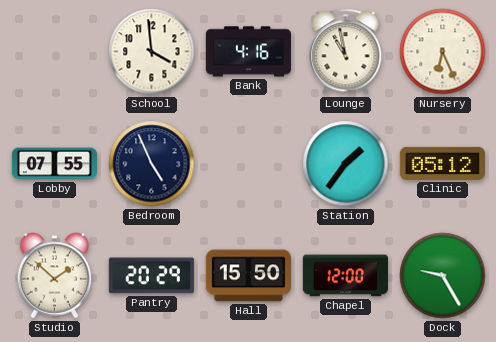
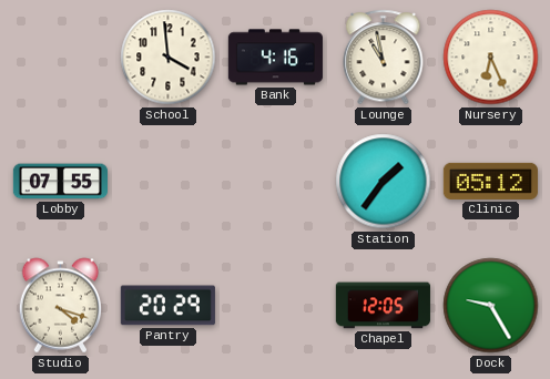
Bedroom: 4:56 -> none
Studio: 1:52 -> 4:18
Hall: 15:50 -> none
Chapel: 12:00 -> 12:05
